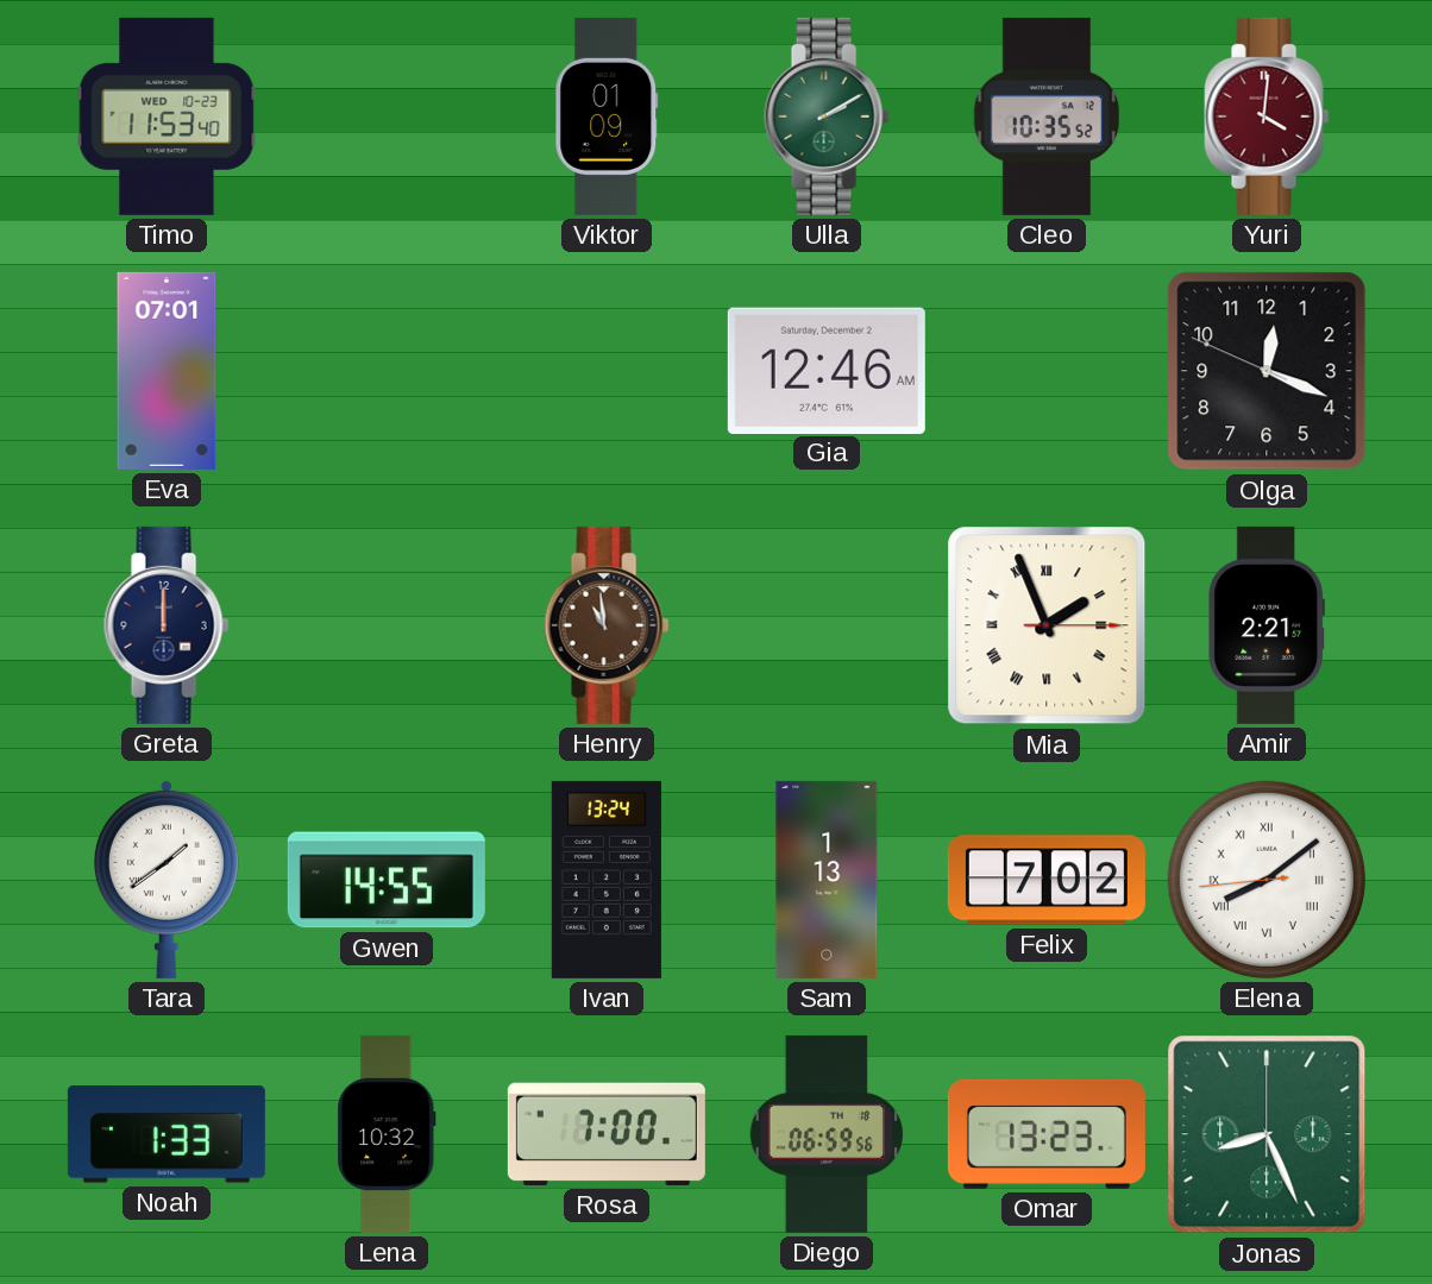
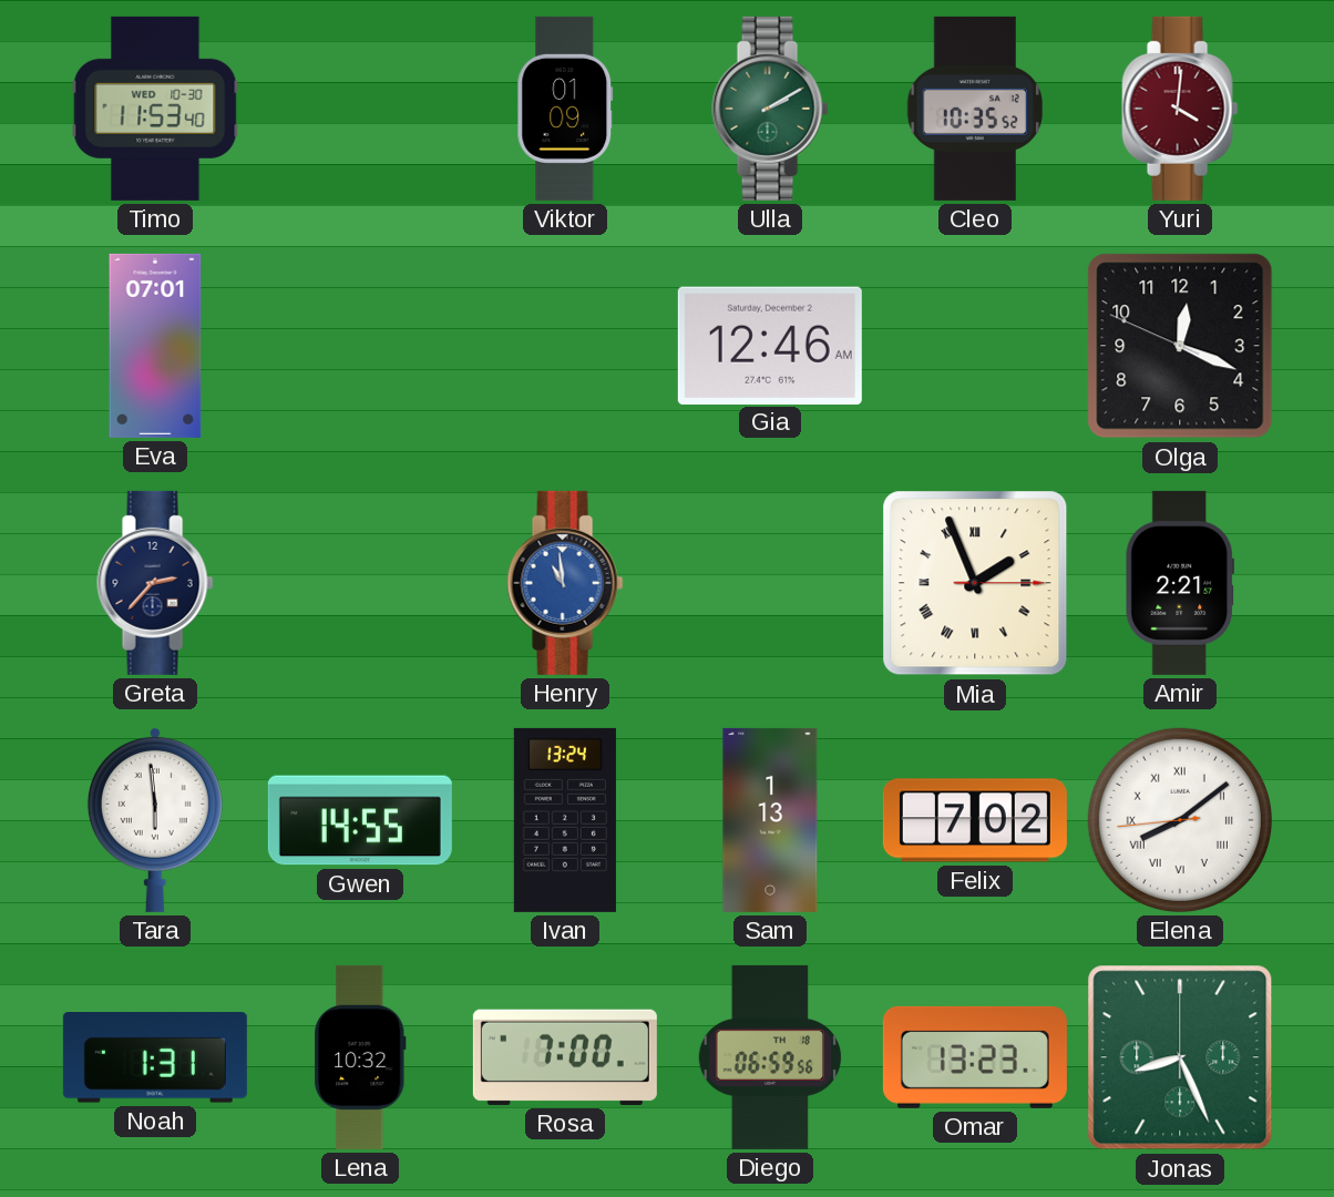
Timo date: WED 10-23 -> WED 10-30
Greta: 12:00 -> 2:37
Henry dial: brown -> blue
Tara: 1:39 -> 5:59
Noah: 1:33 -> 1:31
